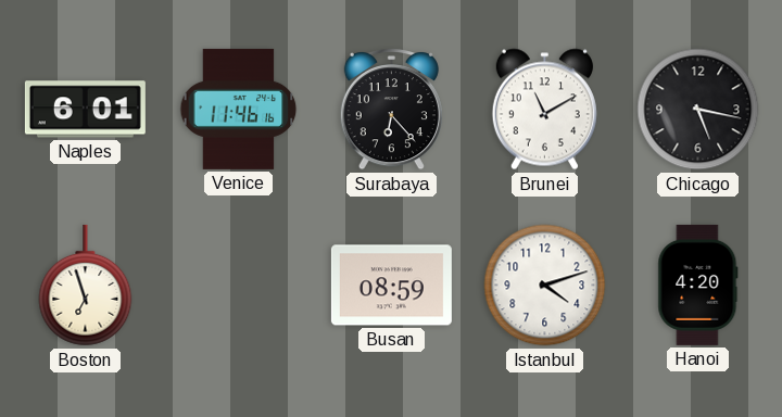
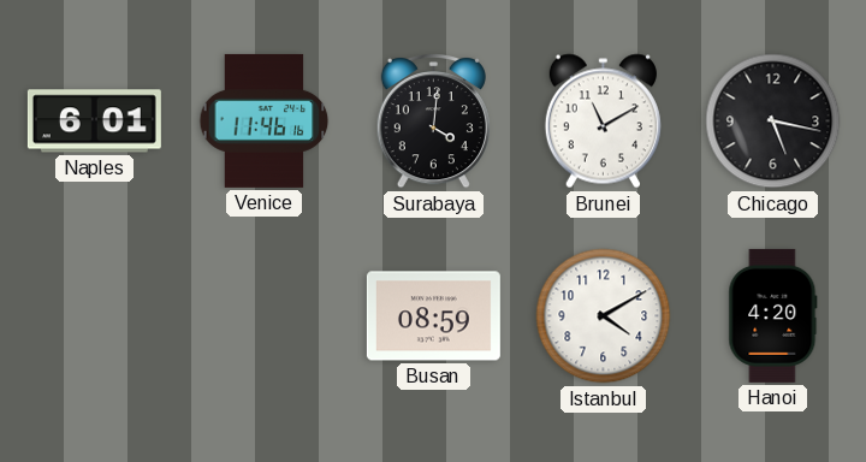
Surabaya: 6:23 -> 4:01
Boston: 6:57 -> none
Istanbul: 4:12 -> 4:10
